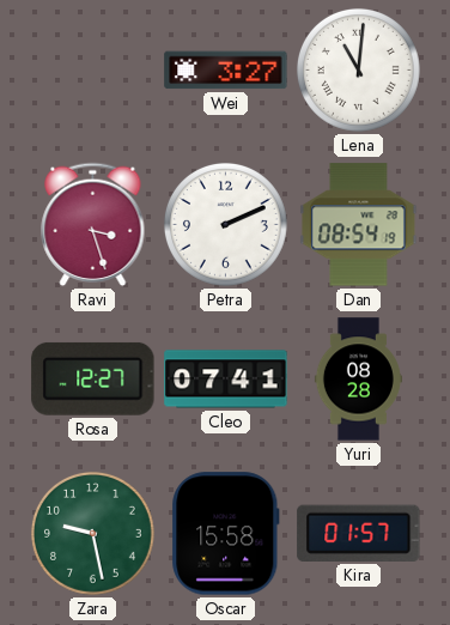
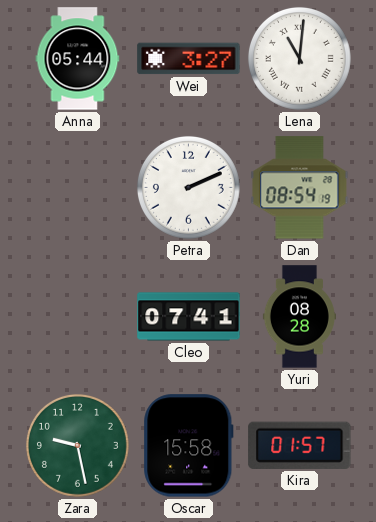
Anna: none -> 05:44
Ravi: 3:27 -> none
Rosa: 12:27 -> none
